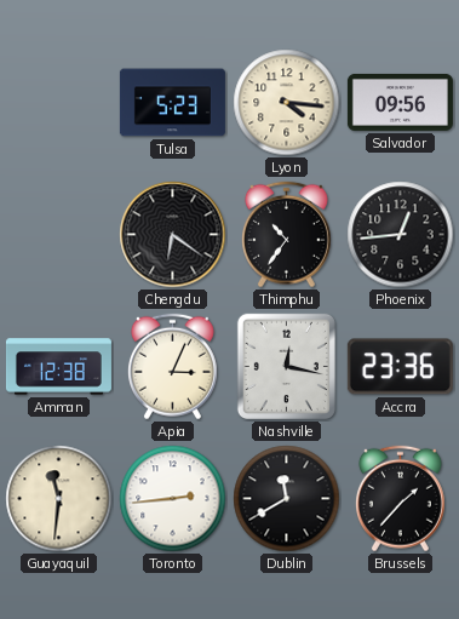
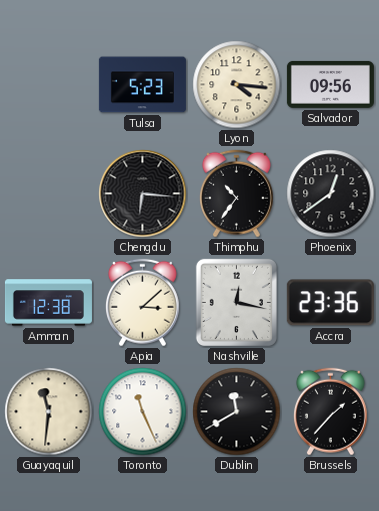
Chengdu: 6:21 -> 6:16
Phoenix: 12:44 -> 12:39
Apia: 3:04 -> 3:08
Toronto: 2:44 -> 11:26
